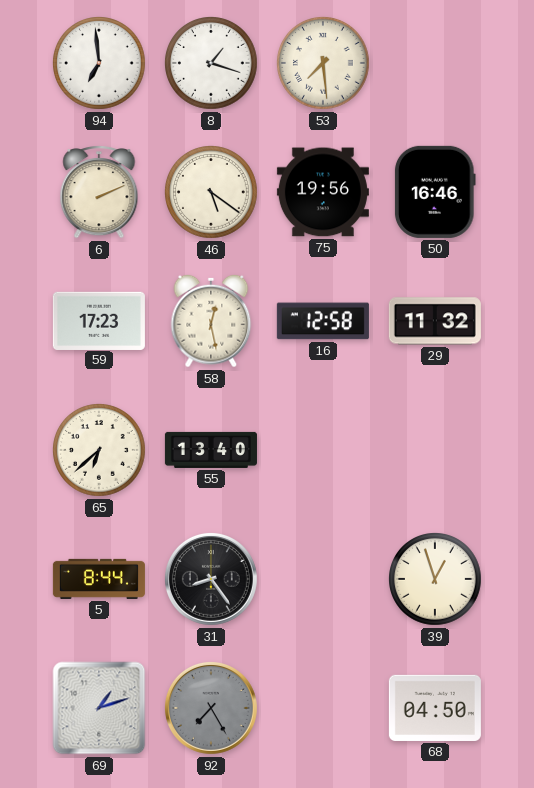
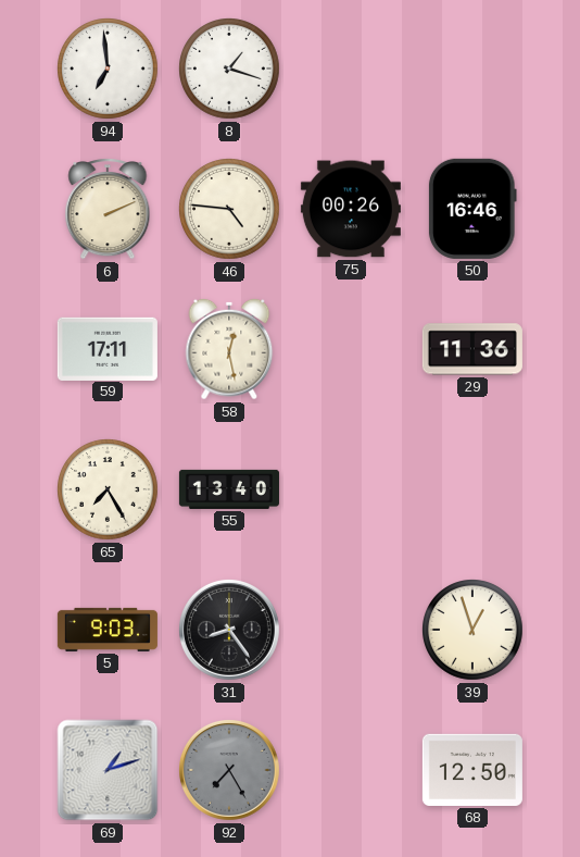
53: 7:29 -> none
46: 5:21 -> 4:46
75: 19:56 -> 00:26
59: 17:23 -> 17:11
16: 12:58 -> none
29: 11:32 -> 11:36
65: 6:38 -> 7:25
5: 8:44 -> 9:03
68: 04:50 -> 12:50
